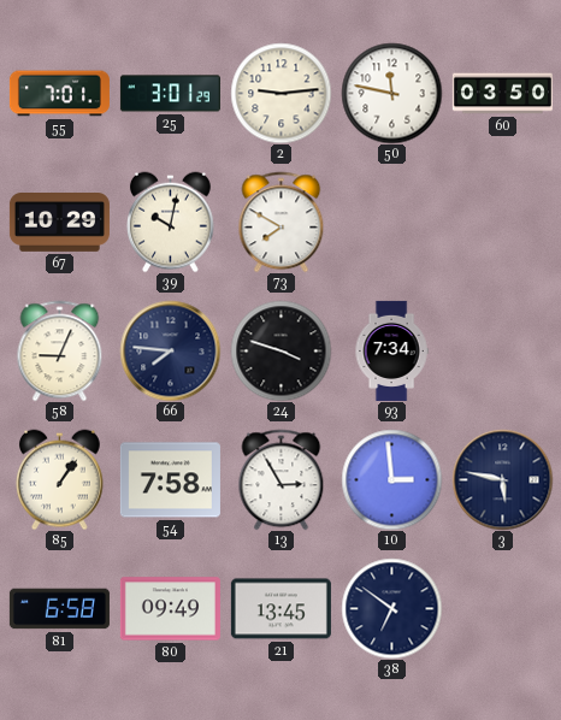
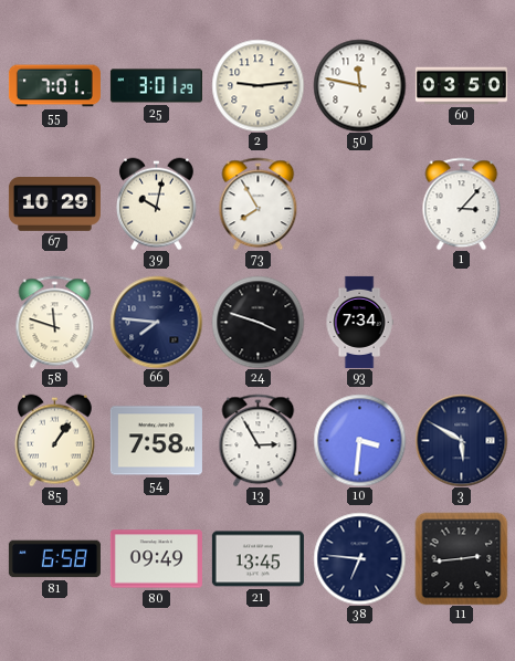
73: 7:50 -> 7:55
1: none -> 3:07
58: 9:04 -> 11:48
10: 2:59 -> 3:31
3: 5:47 -> 5:50
38: 6:51 -> 6:46
11: none -> 2:44
